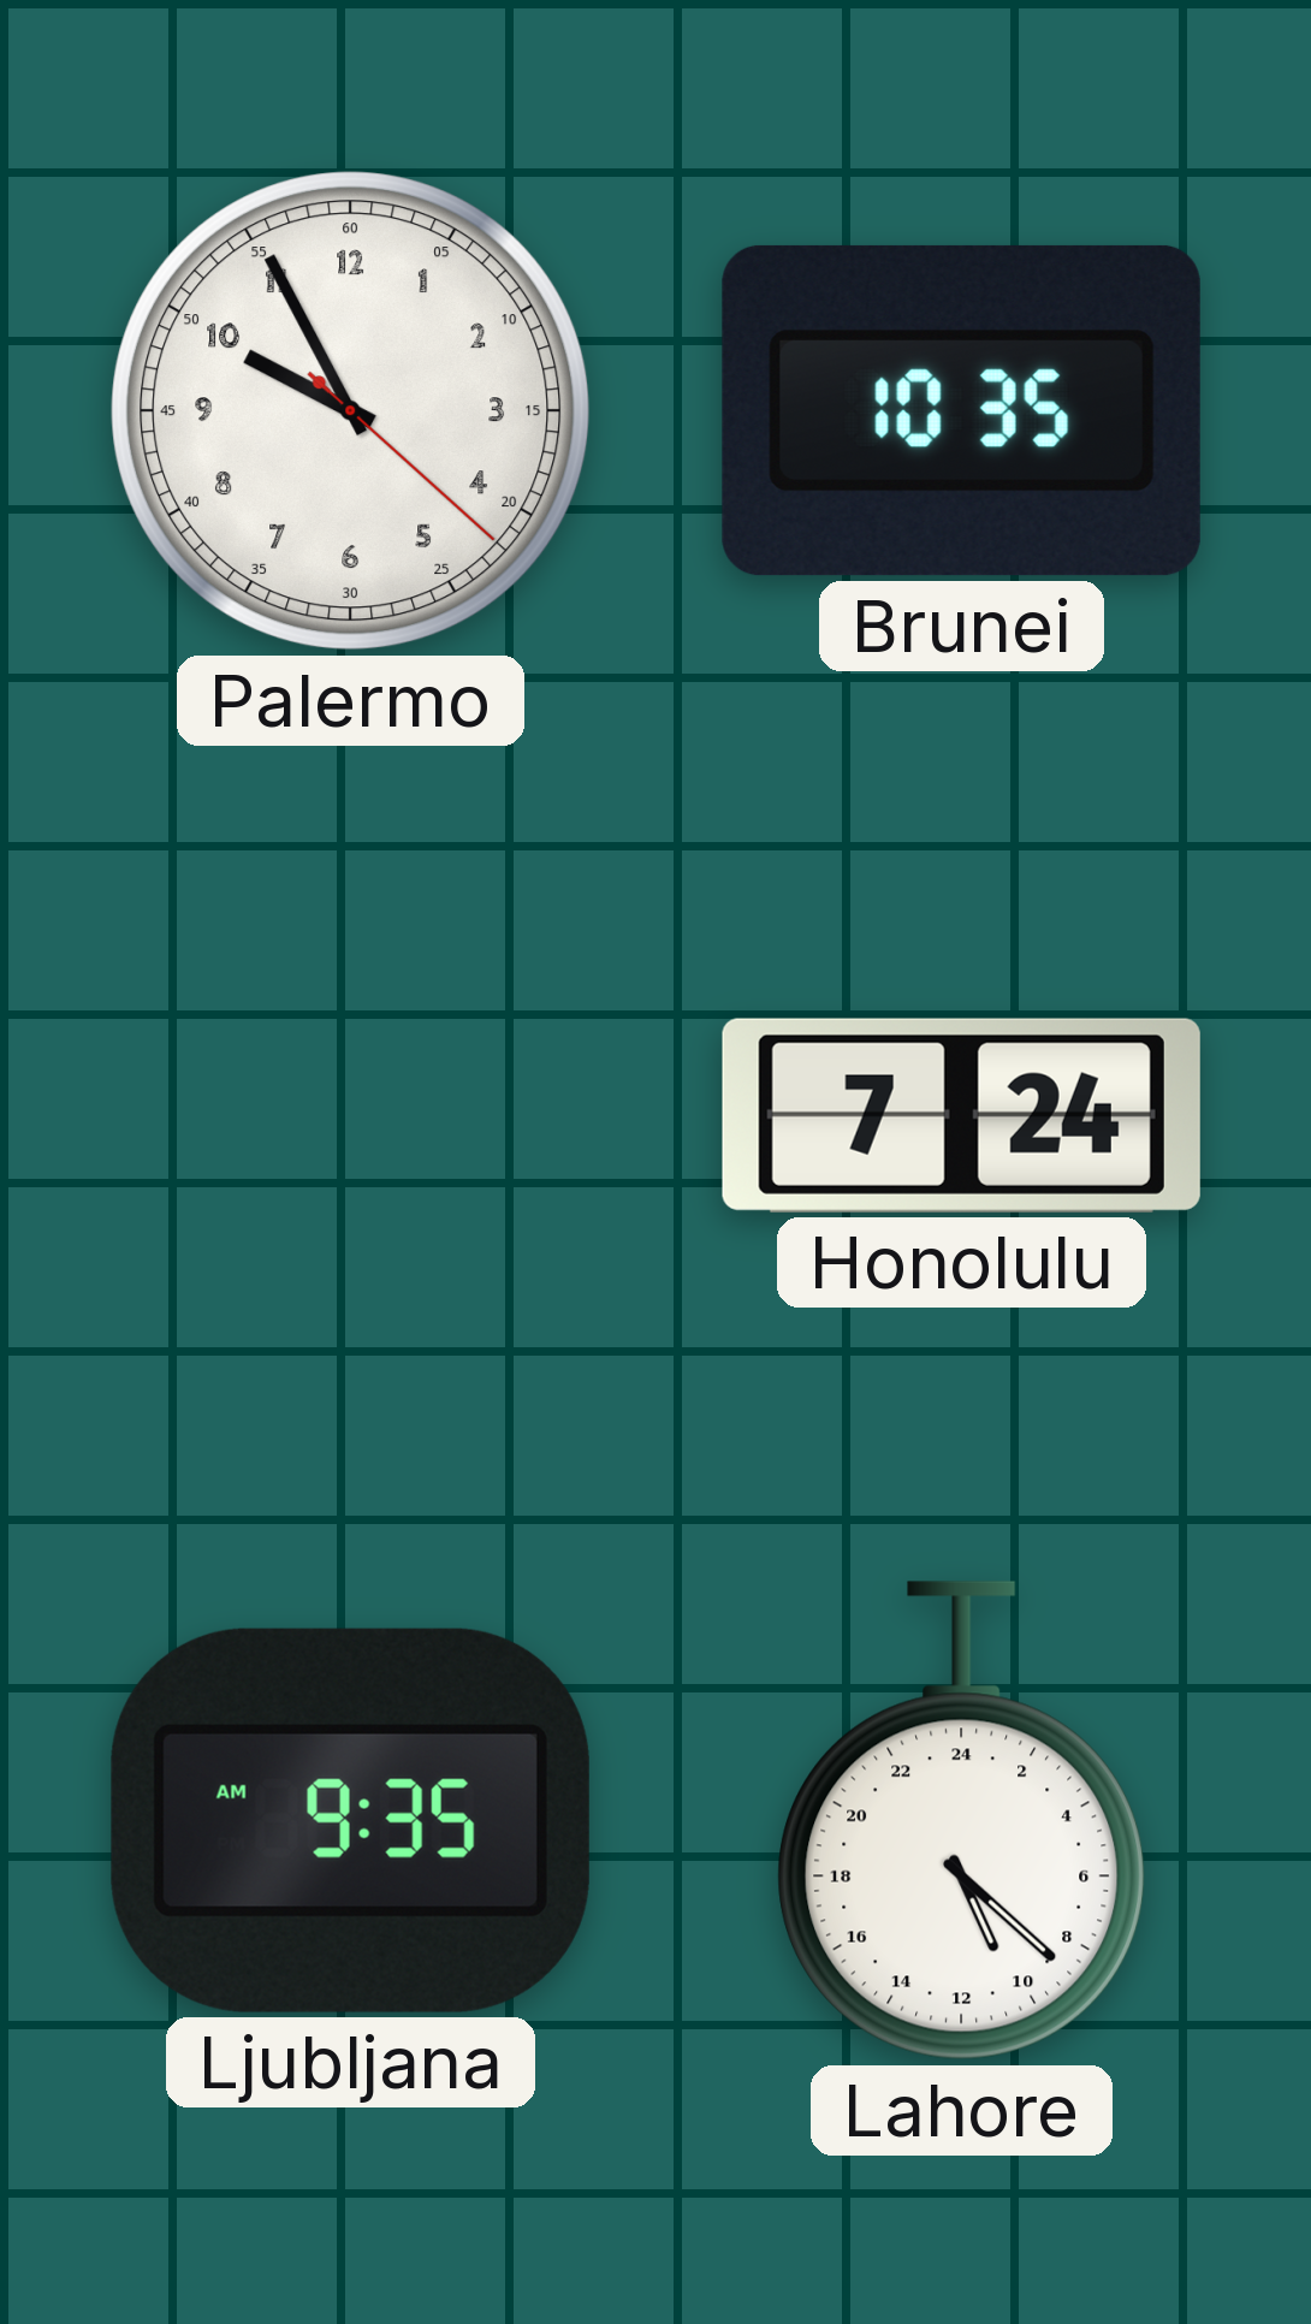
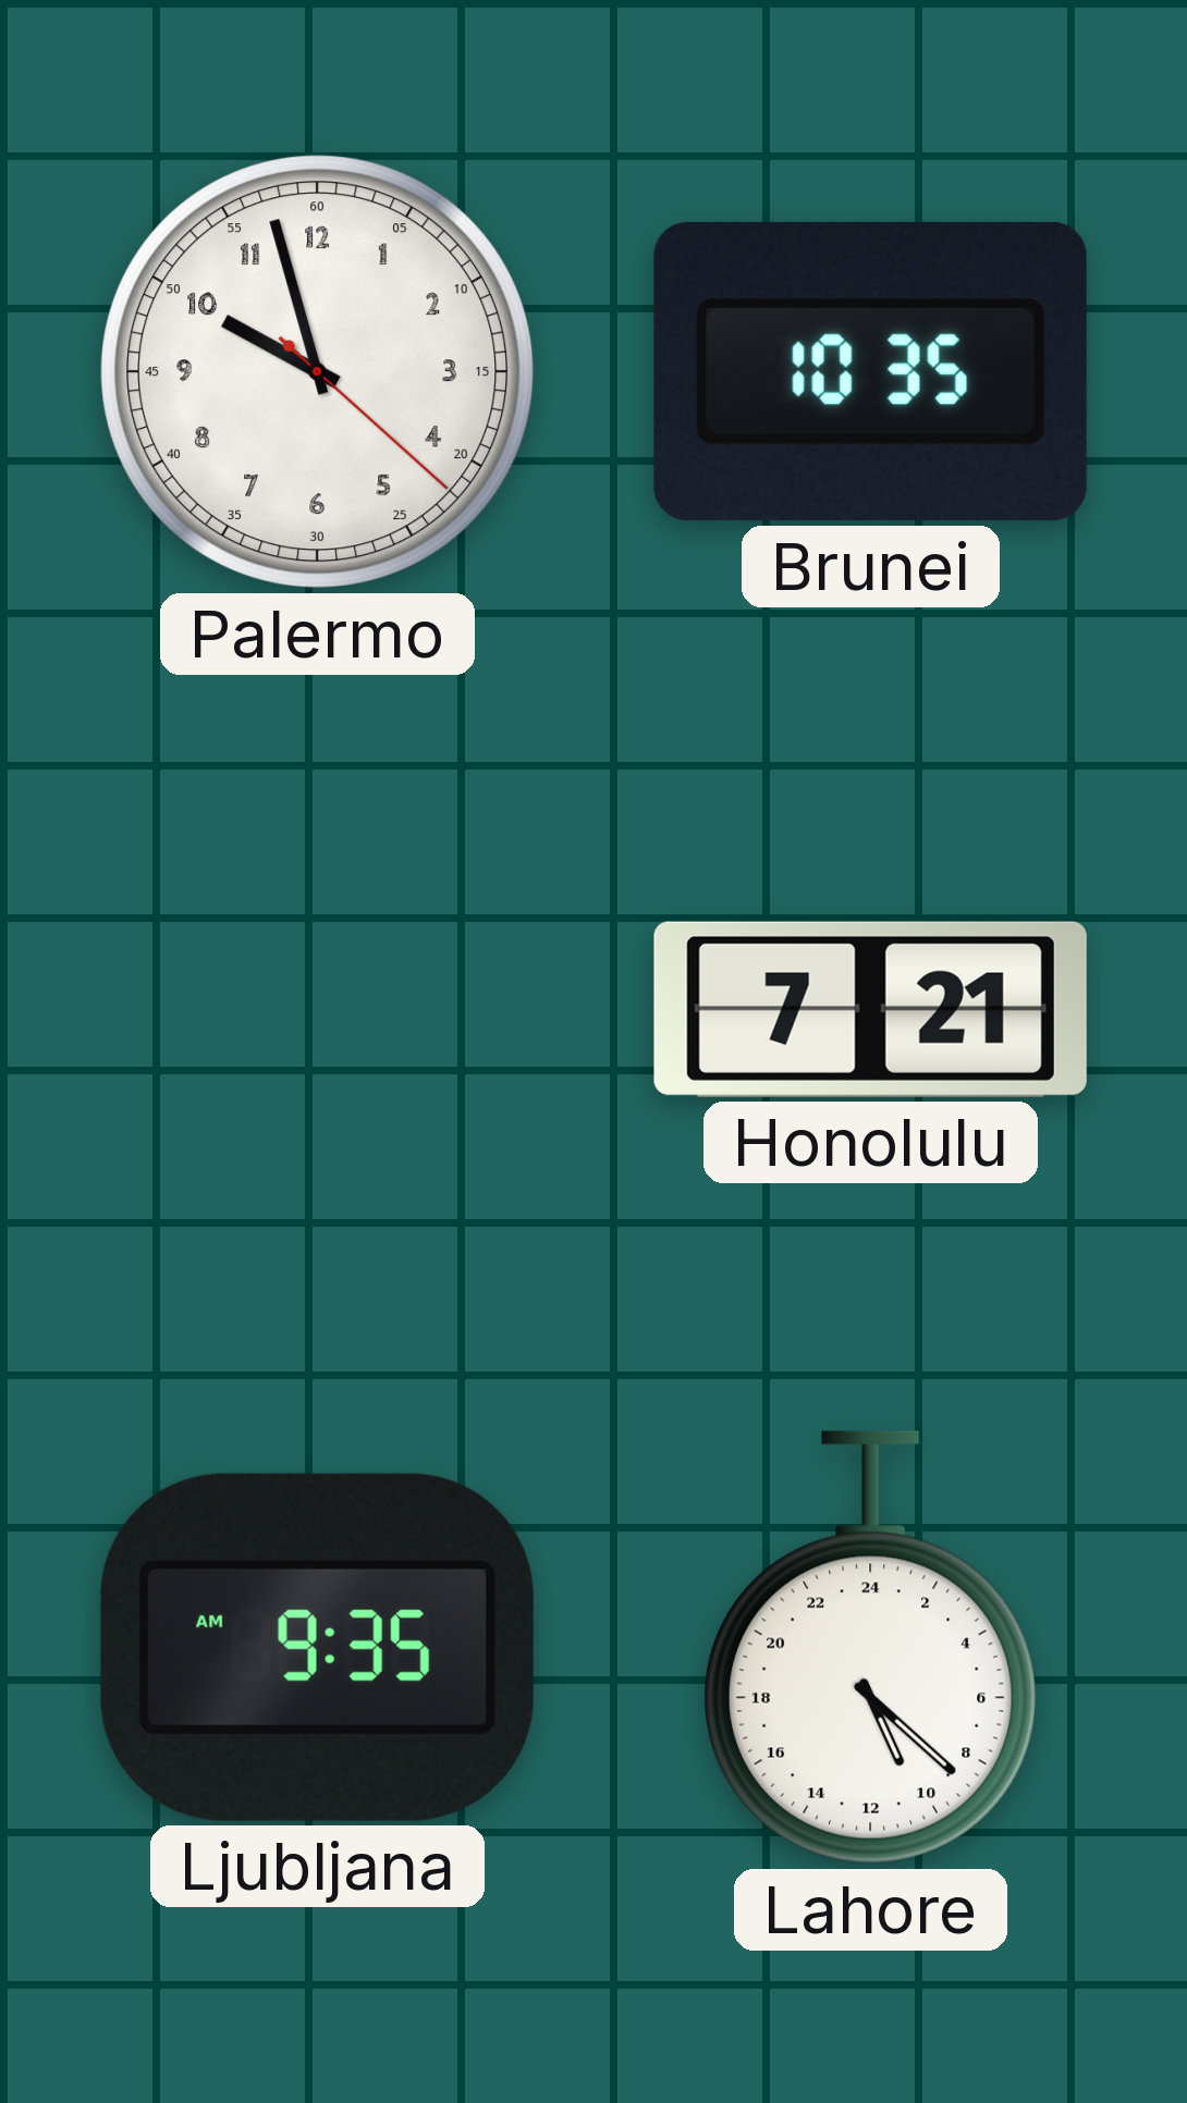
Palermo: 9:55 -> 9:57
Honolulu: 7:24 -> 7:21
